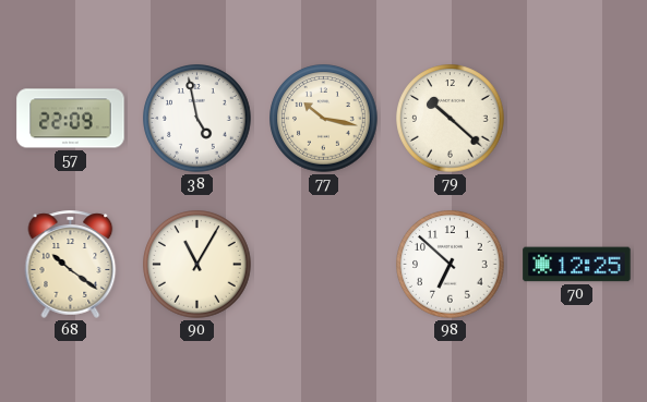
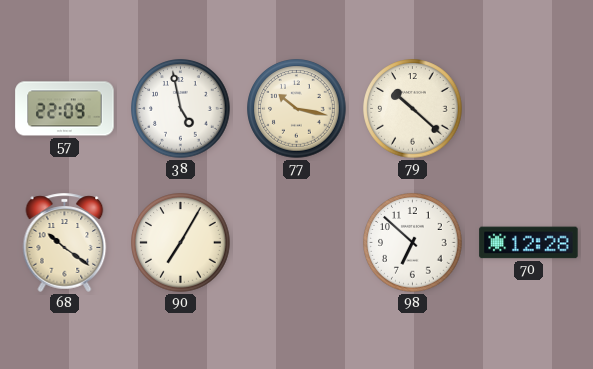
90: 11:05 -> 7:05
70: 12:25 -> 12:28
